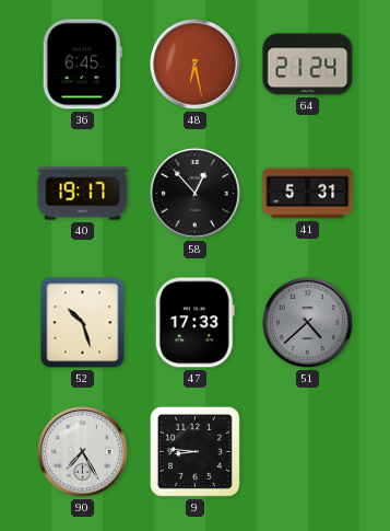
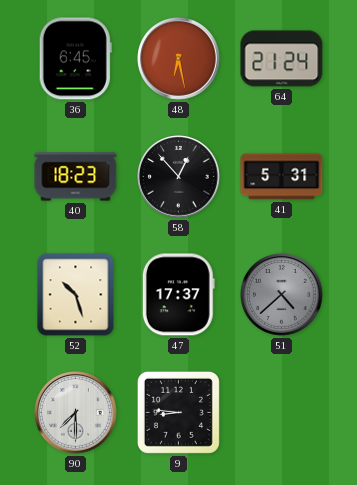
40: 19:17 -> 18:23
47: 17:33 -> 17:37
90: 7:25 -> 7:30
